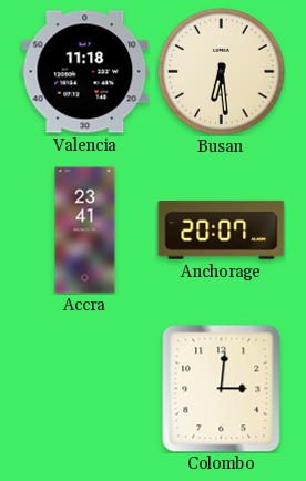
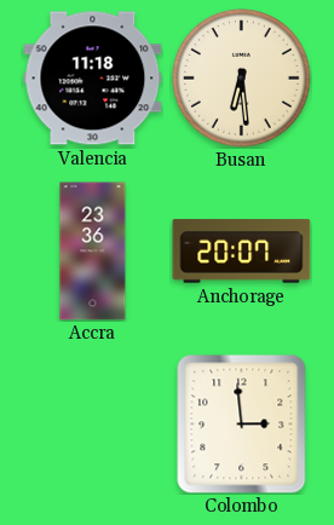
Accra: 23:41 -> 23:36
Colombo: 3:01 -> 2:59
